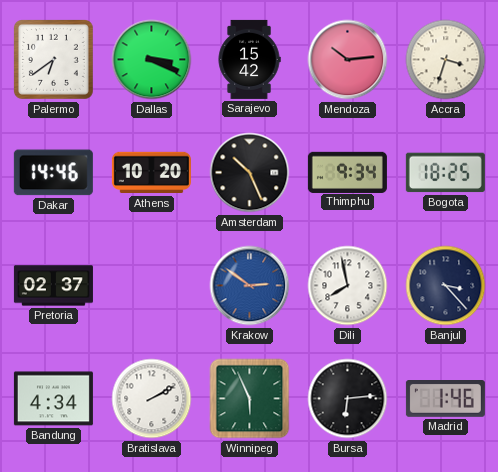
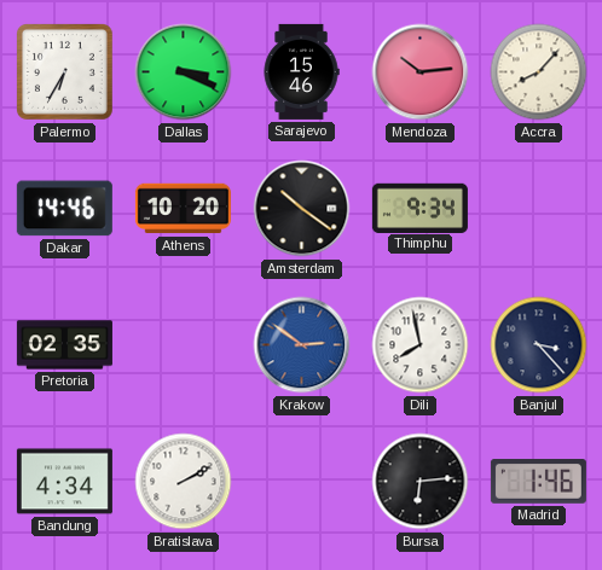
Palermo: 6:39 -> 6:35
Sarajevo: 15:42 -> 15:46
Accra: 3:33 -> 8:07
Amsterdam: 10:26 -> 10:21
Bogota: 18:25 -> none
Pretoria: 02:37 -> 02:35
Winnipeg: 5:56 -> none
